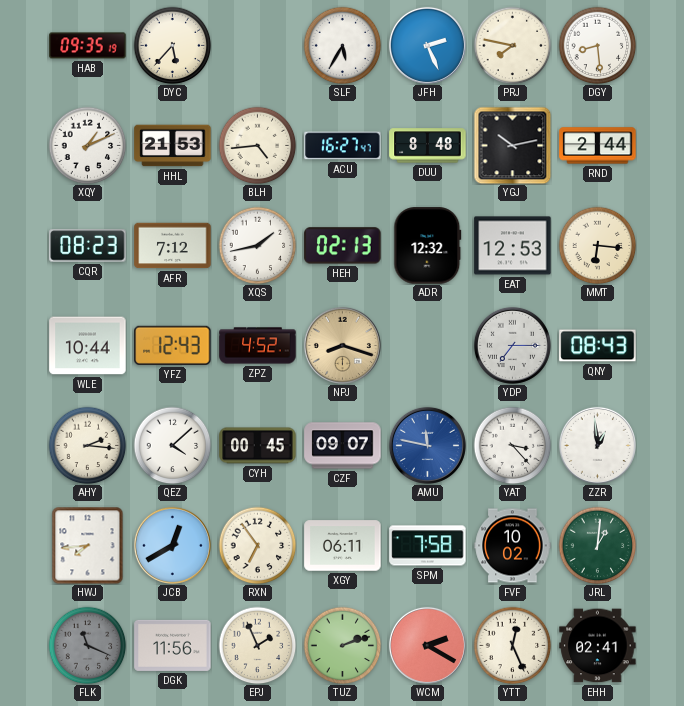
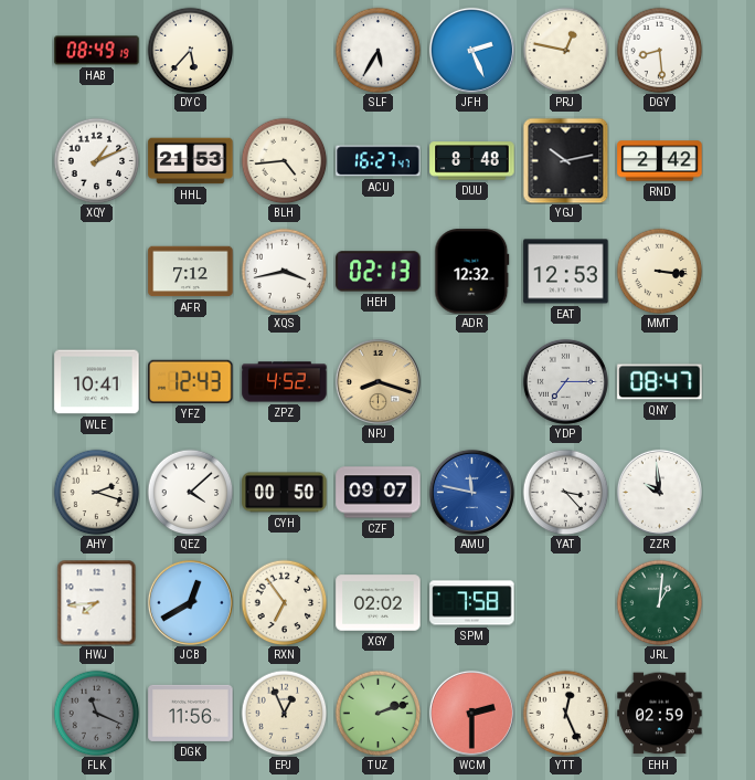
HAB: 09:35 -> 08:49
PRJ: 7:47 -> 12:47
RND: 2:44 -> 2:42
CQR: 08:23 -> none
XQS: 1:43 -> 3:43
MMT: 6:16 -> 3:16
WLE: 10:44 -> 10:41
QNY: 08:43 -> 08:47
AHY: 2:16 -> 2:18
CYH: 00:45 -> 00:50
ZZR: 12:59 -> 9:59
XGY: 06:11 -> 02:02
FVF: 10:02 -> none
EPJ: 1:56 -> 12:56
WCM: 2:20 -> 2:30
EHH: 02:41 -> 02:59
